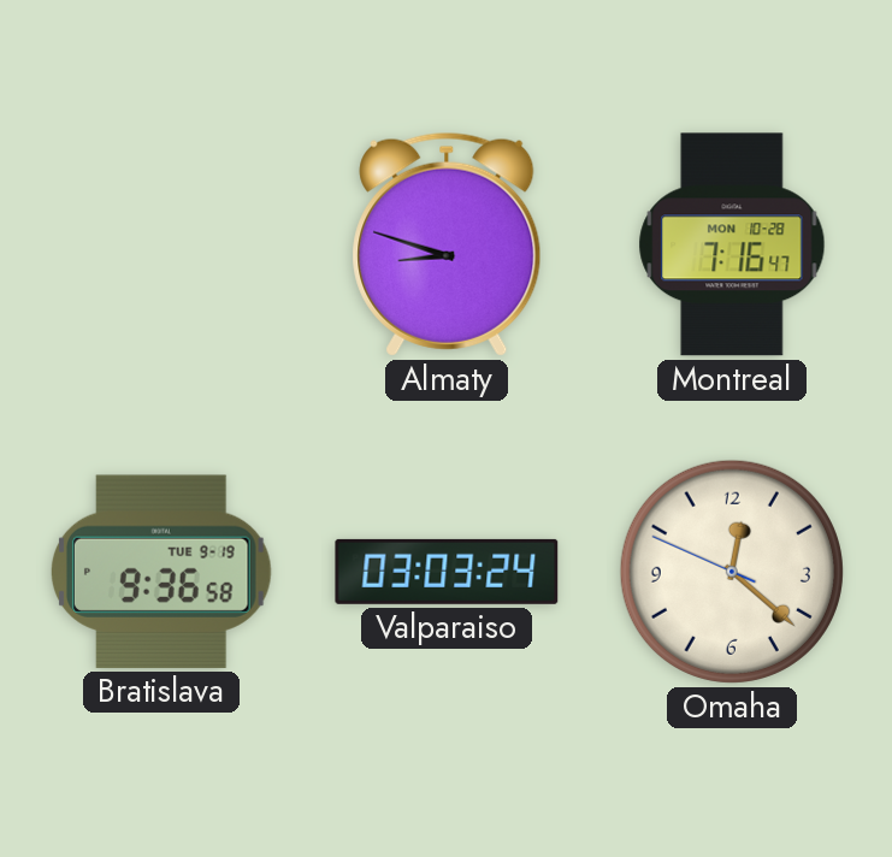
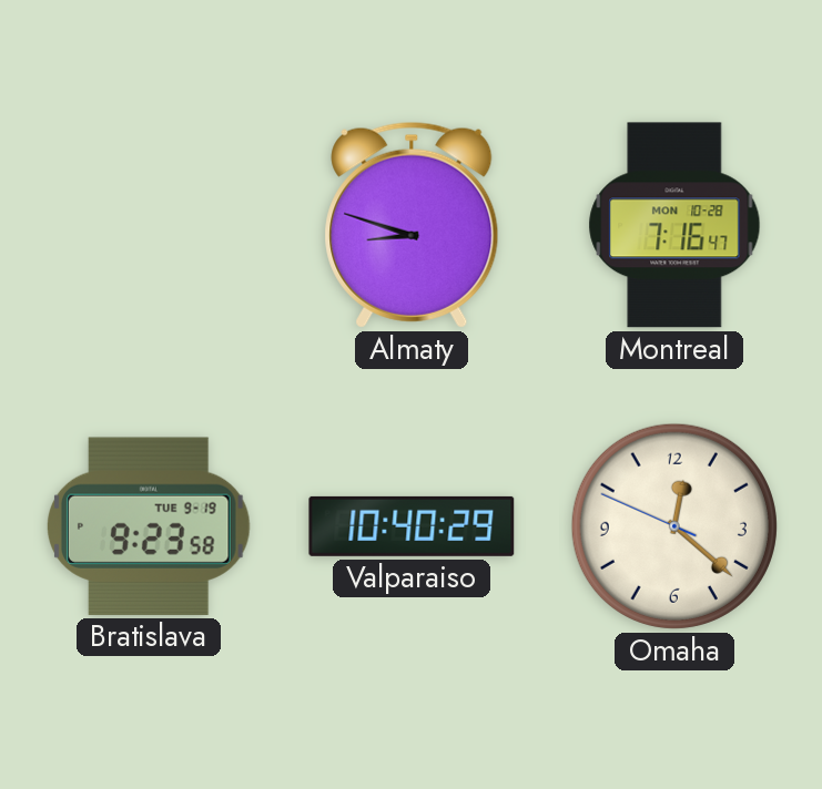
Bratislava: 9:36 -> 9:23
Valparaiso: 03:03 -> 10:40
